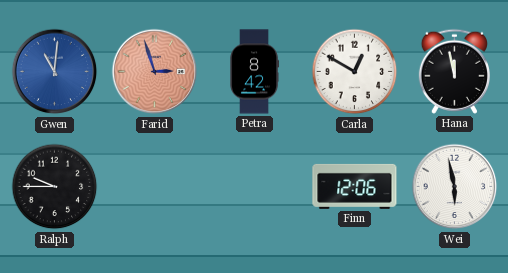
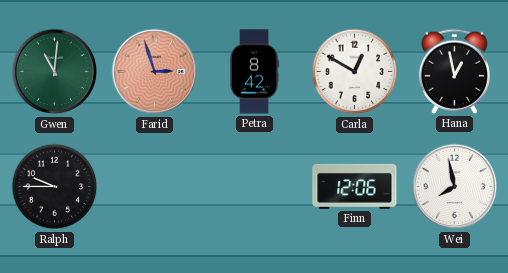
Gwen dial: blue -> green
Hana: 11:58 -> 12:58
Wei: 5:58 -> 7:58
